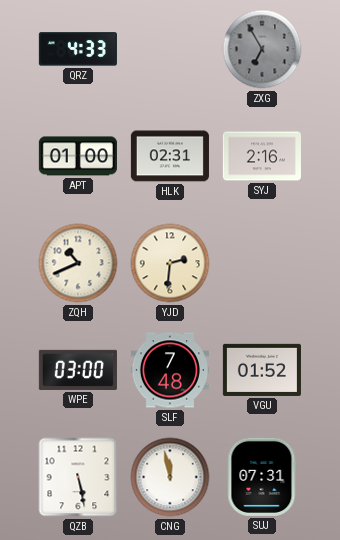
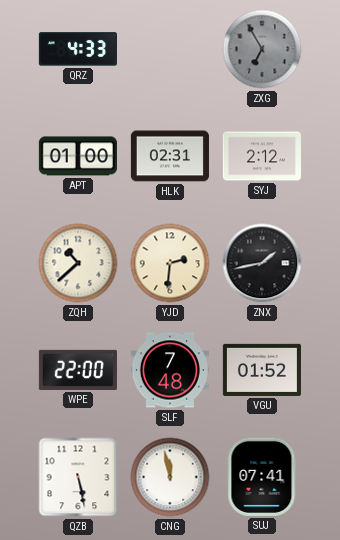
SYJ: 2:16 -> 2:12
ZQH: 10:41 -> 10:38
ZNX: none -> 1:43
WPE: 03:00 -> 22:00
SUJ: 07:31 -> 07:41
